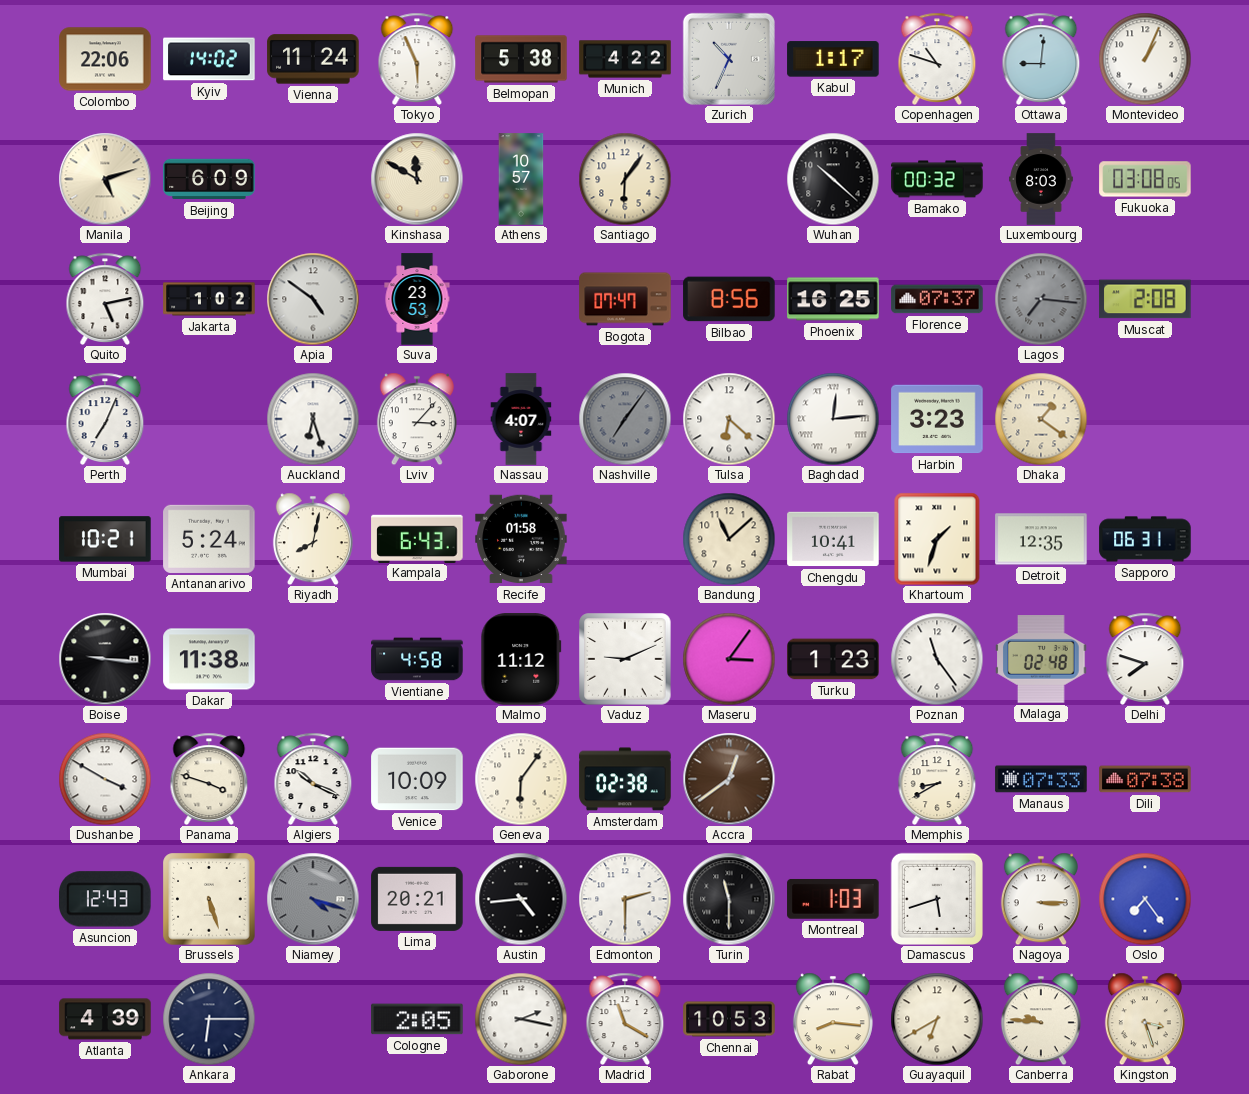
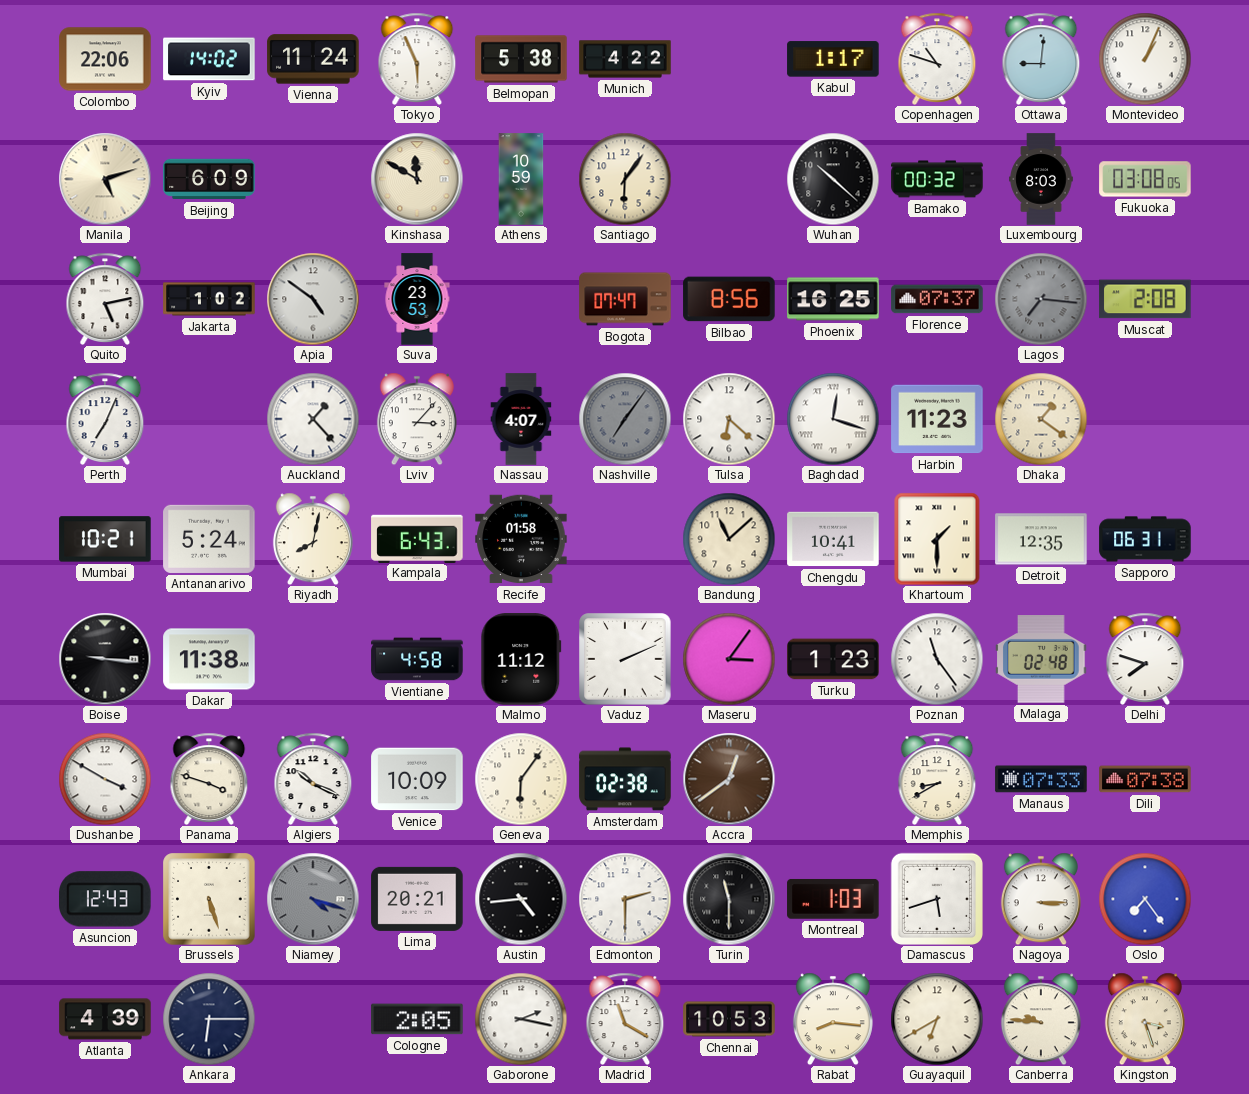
Zurich: 10:34 -> none
Athens: 10:57 -> 10:59
Auckland: 6:27 -> 1:23
Baghdad: 12:14 -> 12:18
Harbin: 3:23 -> 11:23
Khartoum: 1:33 -> 1:30
Vaduz: 9:11 -> 2:11
